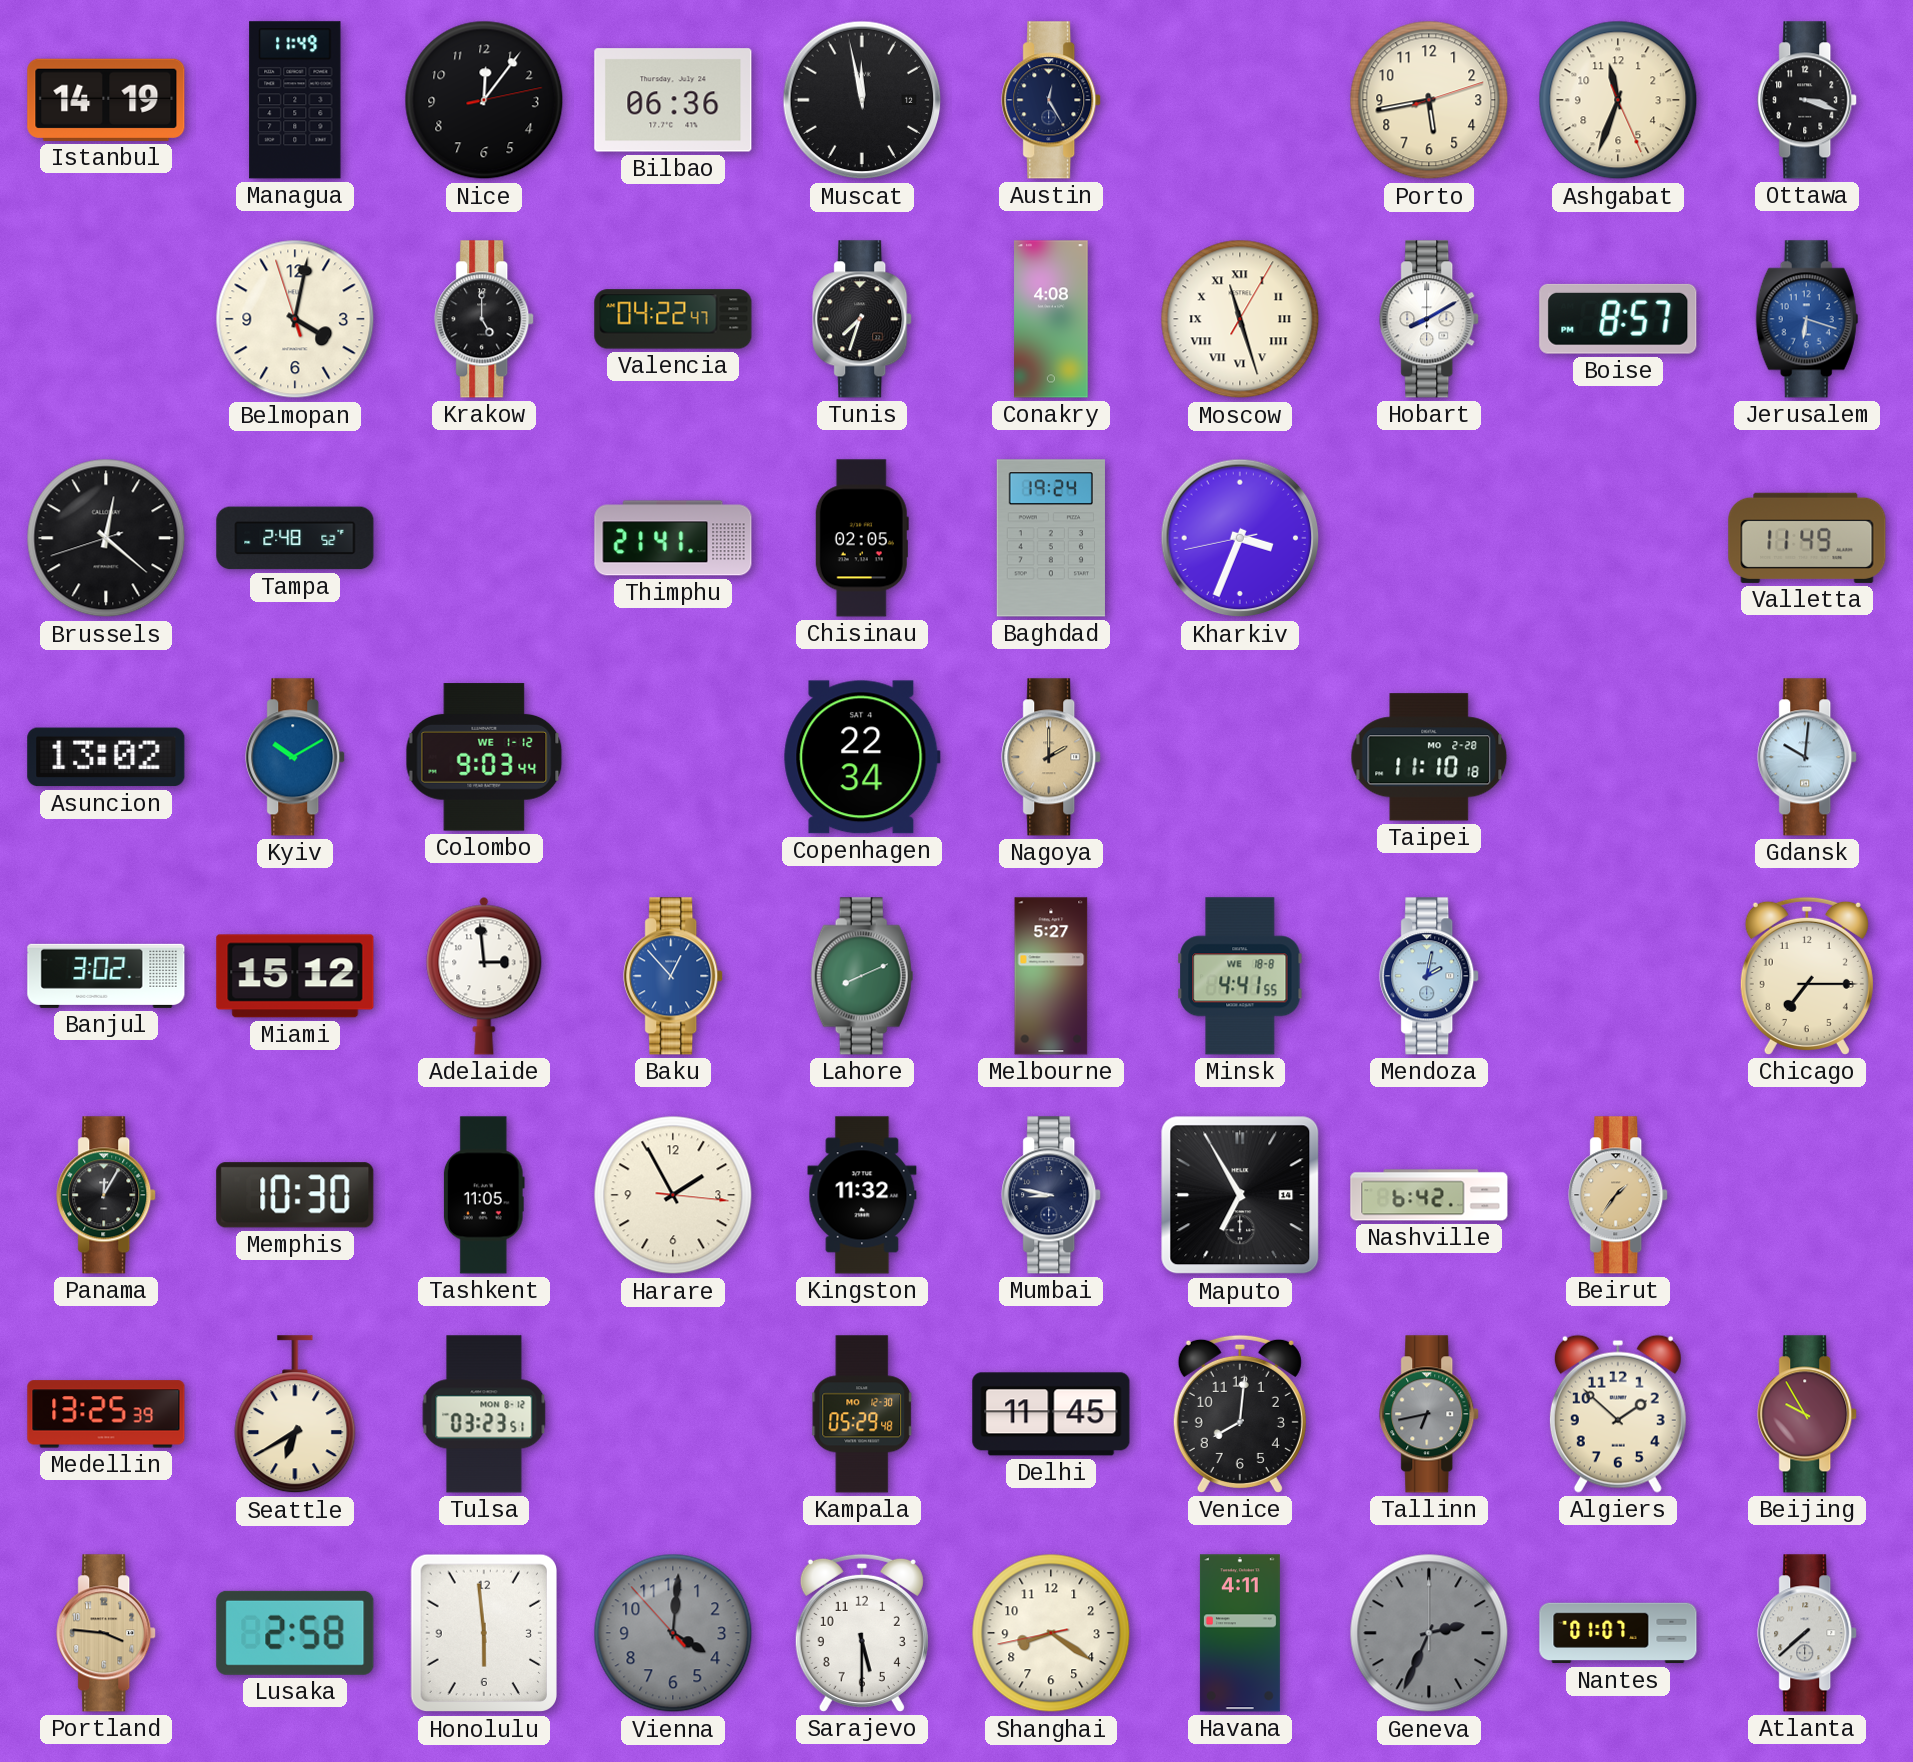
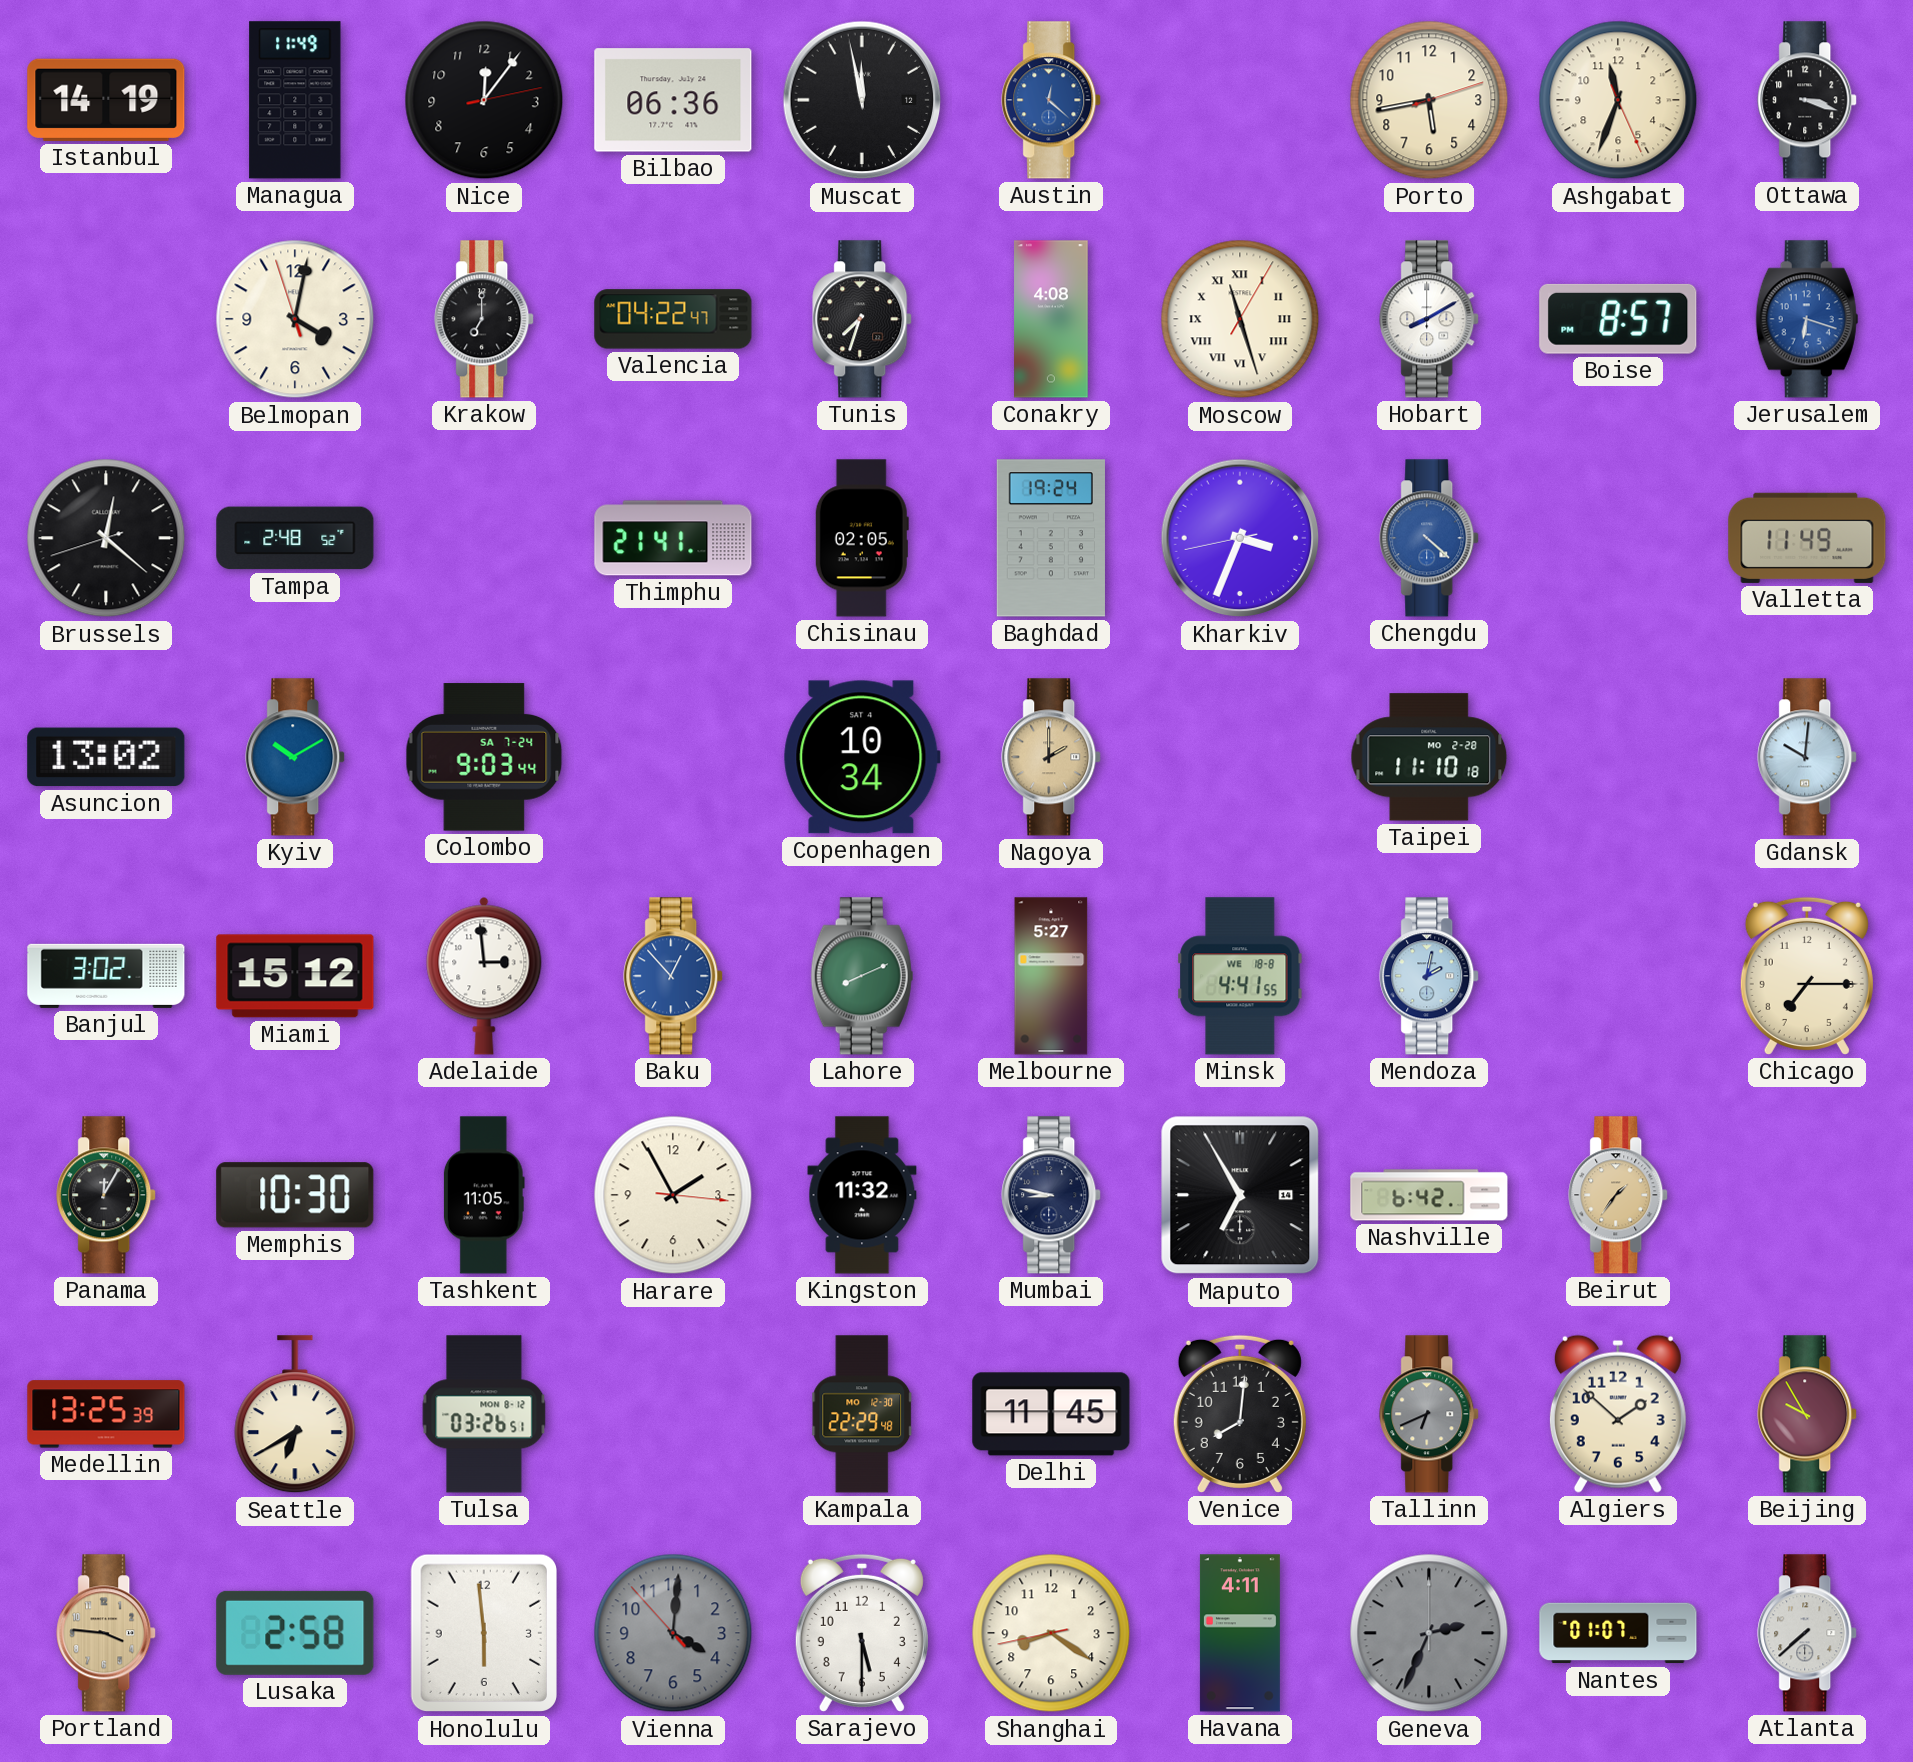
Austin: 12:25 -> 12:22
Austin dial: navy -> blue
Krakow: 5:00 -> 7:00
Chengdu: none -> 4:22
Colombo date: WE 1-12 -> SA 7-24
Copenhagen: 22:34 -> 10:34
Tulsa: 03:23 -> 03:26
Kampala: 05:29 -> 22:29
Tallinn: 6:43 -> 6:41
